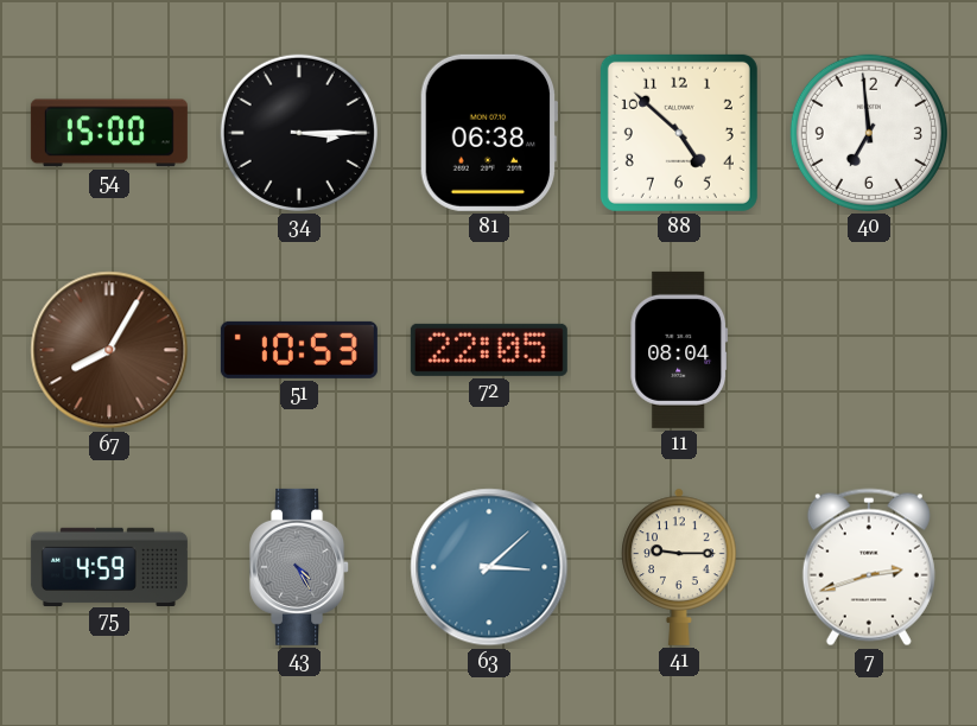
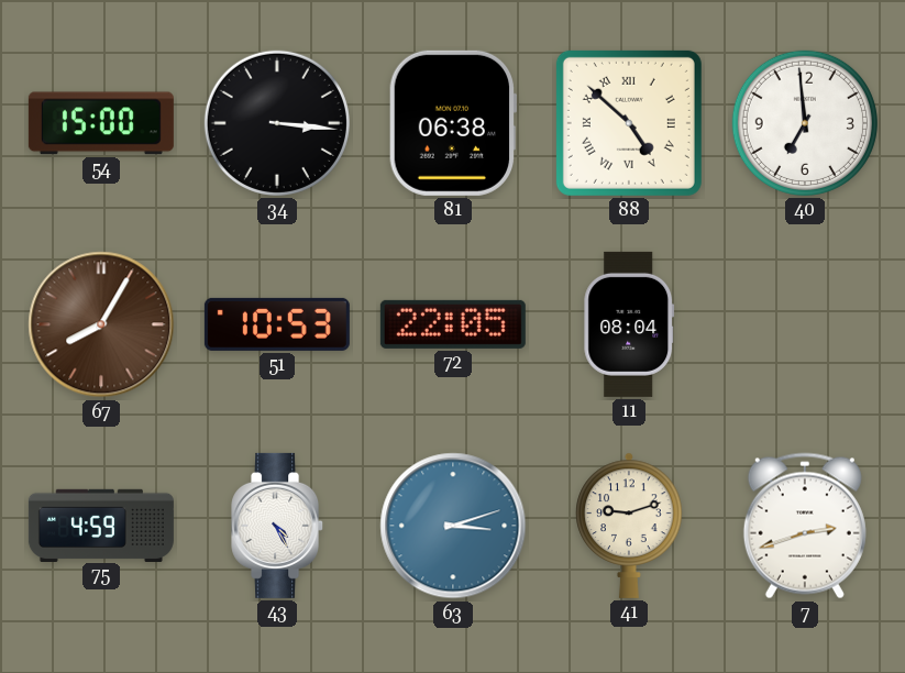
34: 3:15 -> 3:16
88 numerals: Arabic -> Roman
43 dial: grey -> white
63: 3:08 -> 3:12
41: 9:15 -> 9:12
